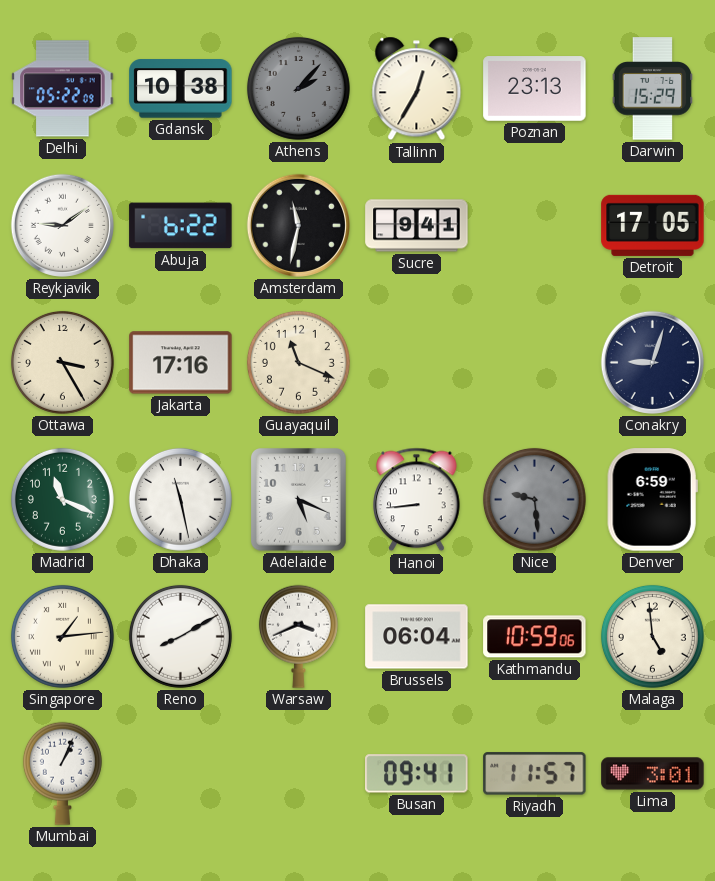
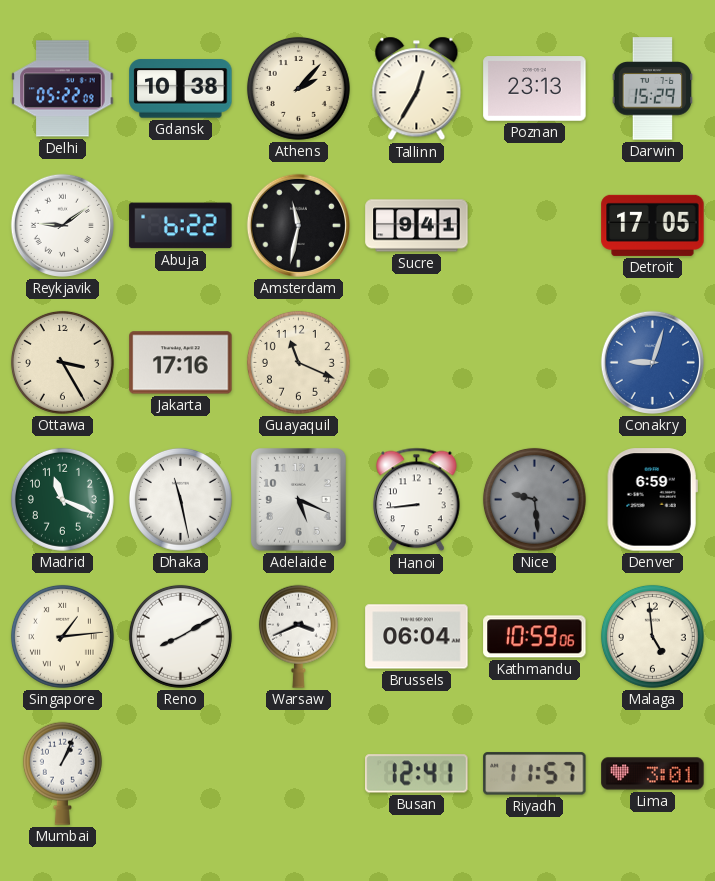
Athens dial: grey -> cream
Conakry dial: navy -> blue
Busan: 09:41 -> 12:41
